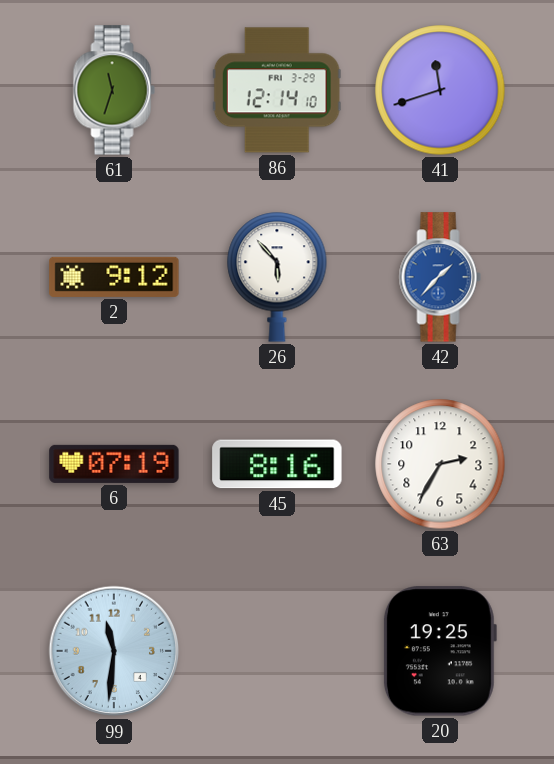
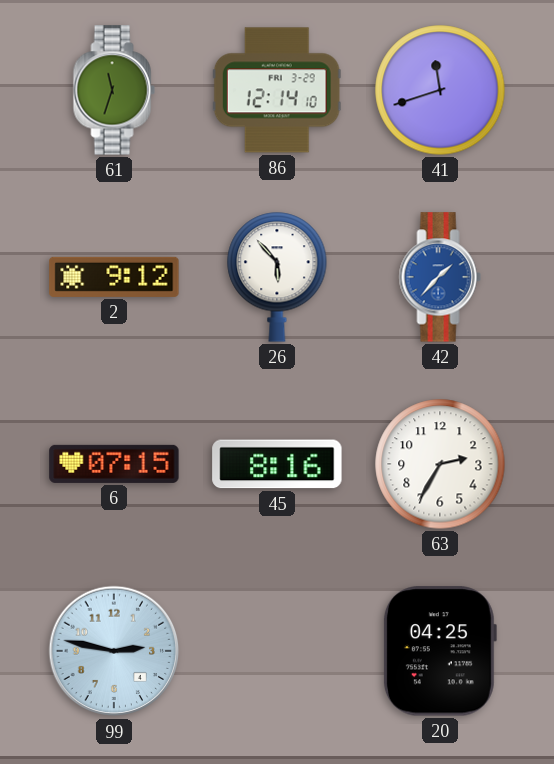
6: 07:19 -> 07:15
99: 11:31 -> 2:47
20: 19:25 -> 04:25
